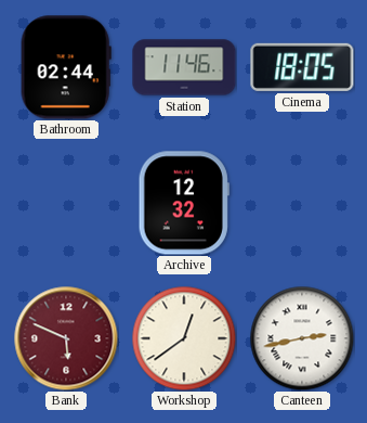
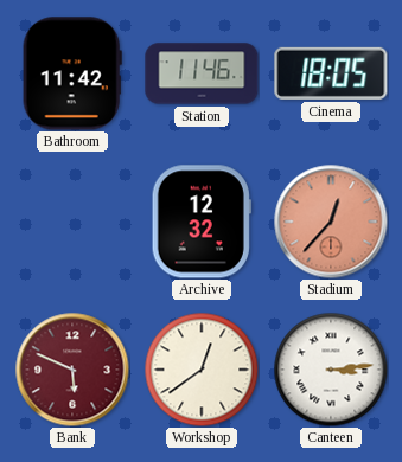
Bathroom: 02:44 -> 11:42
Stadium: none -> 12:37
Canteen: 2:43 -> 3:14
